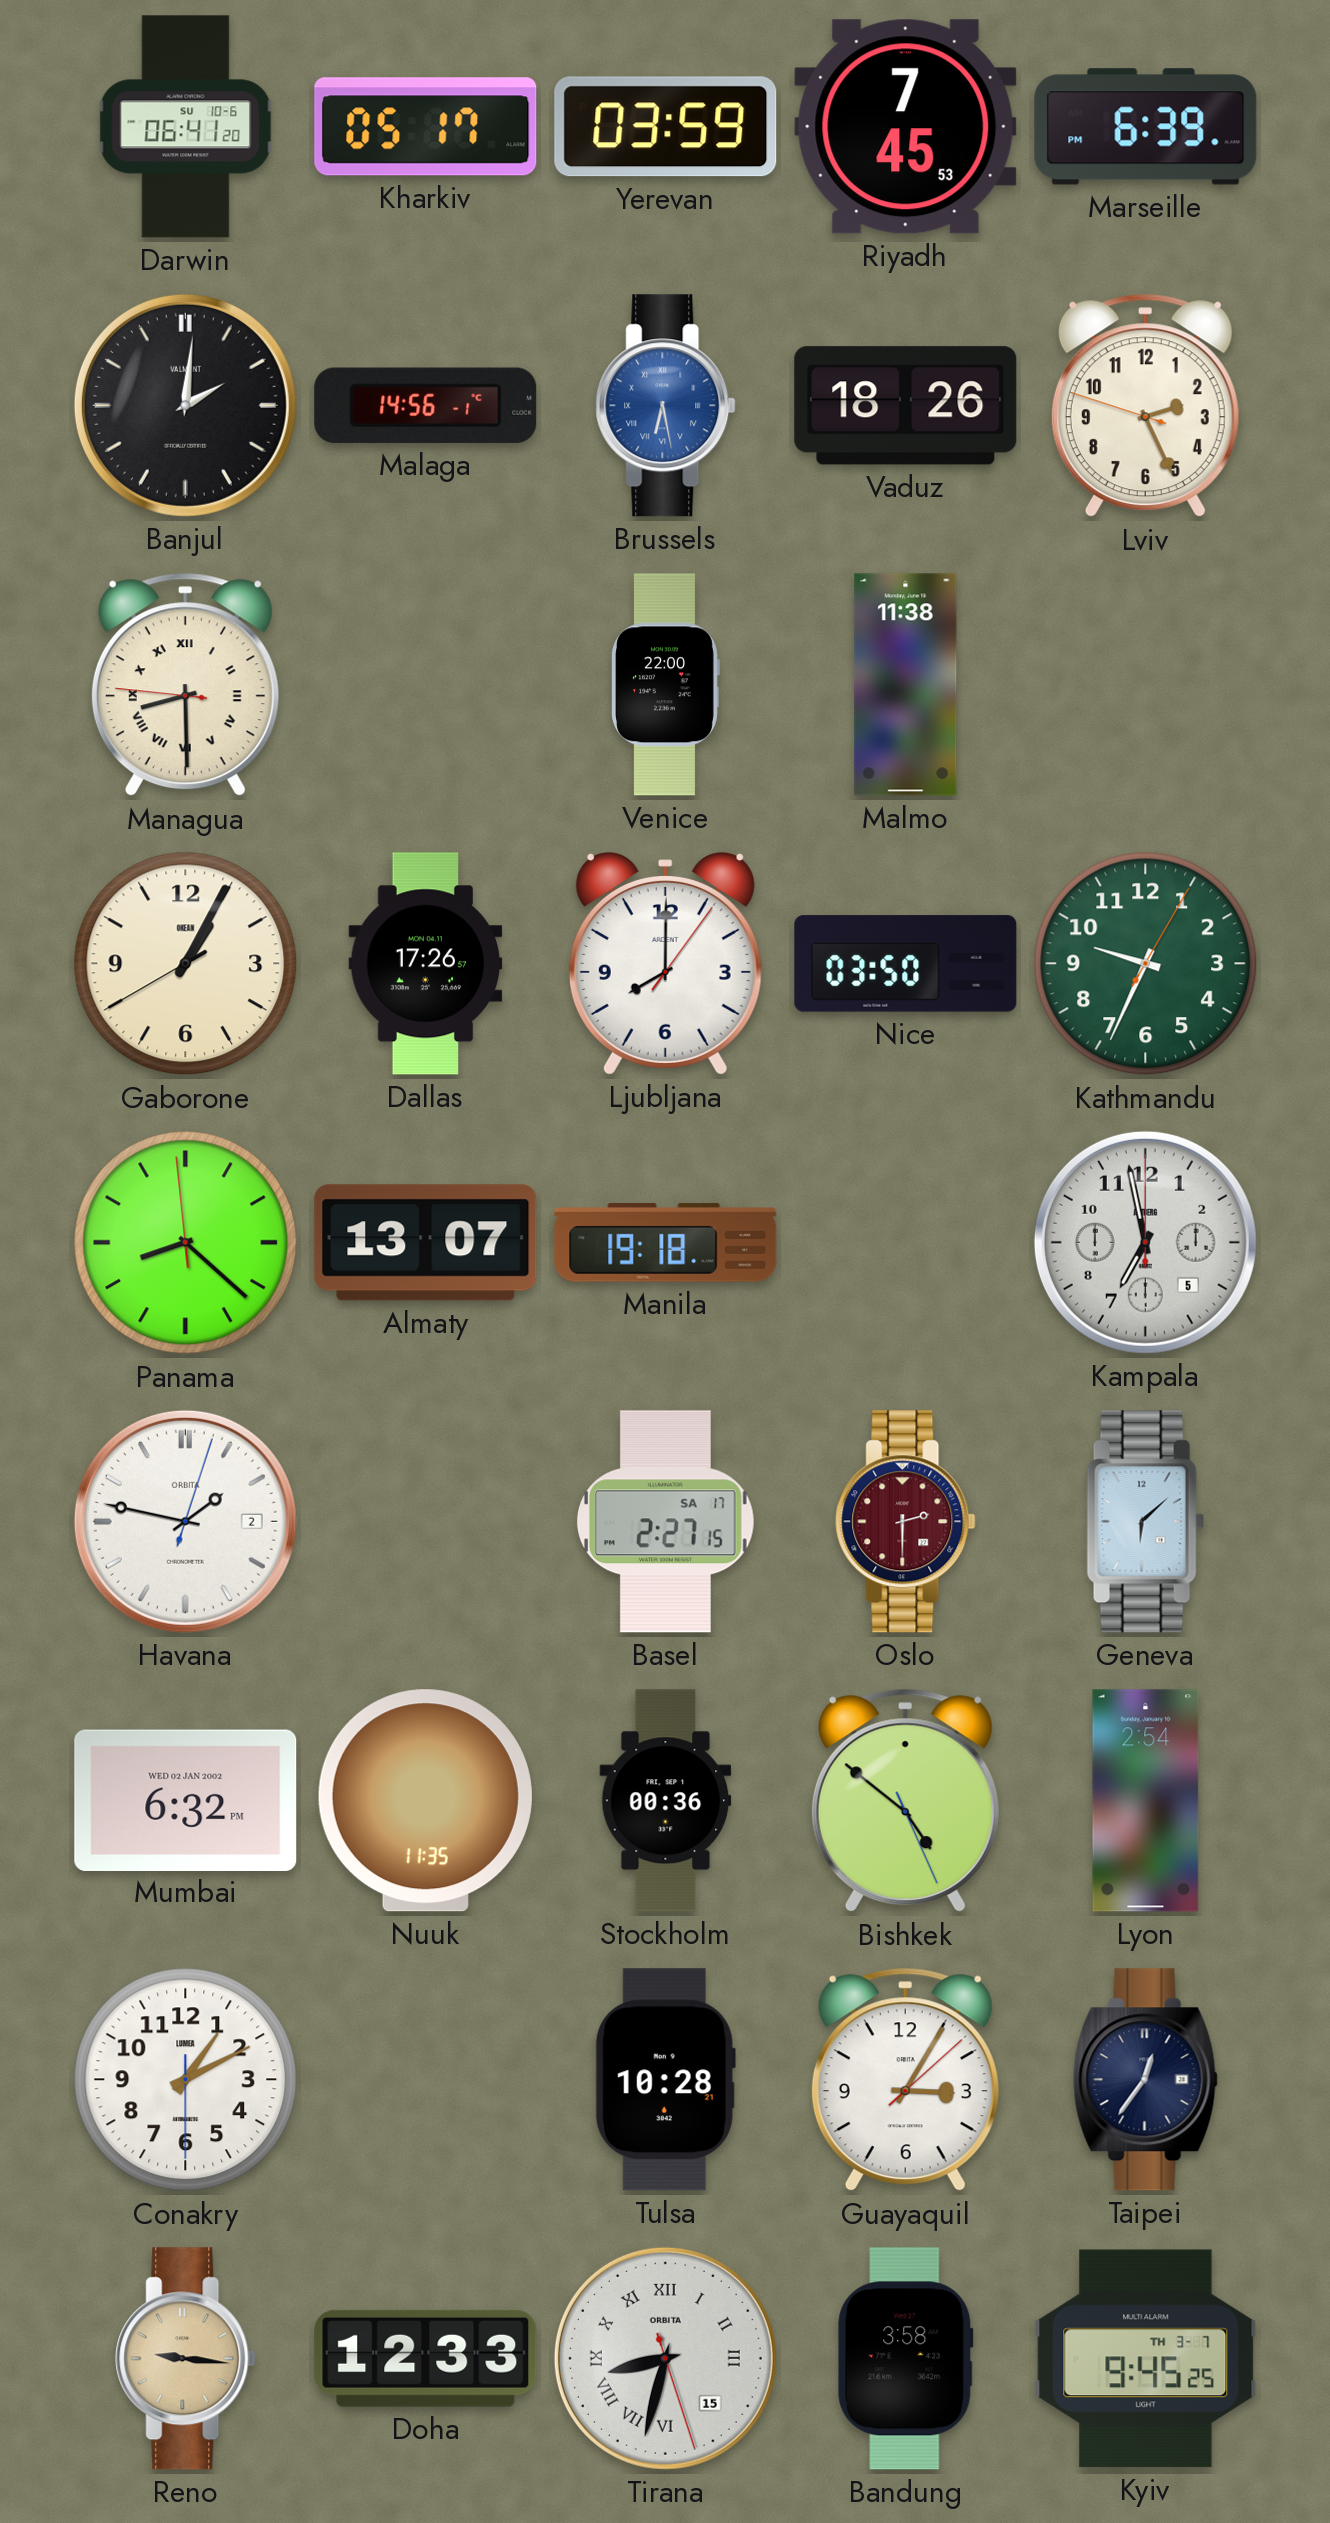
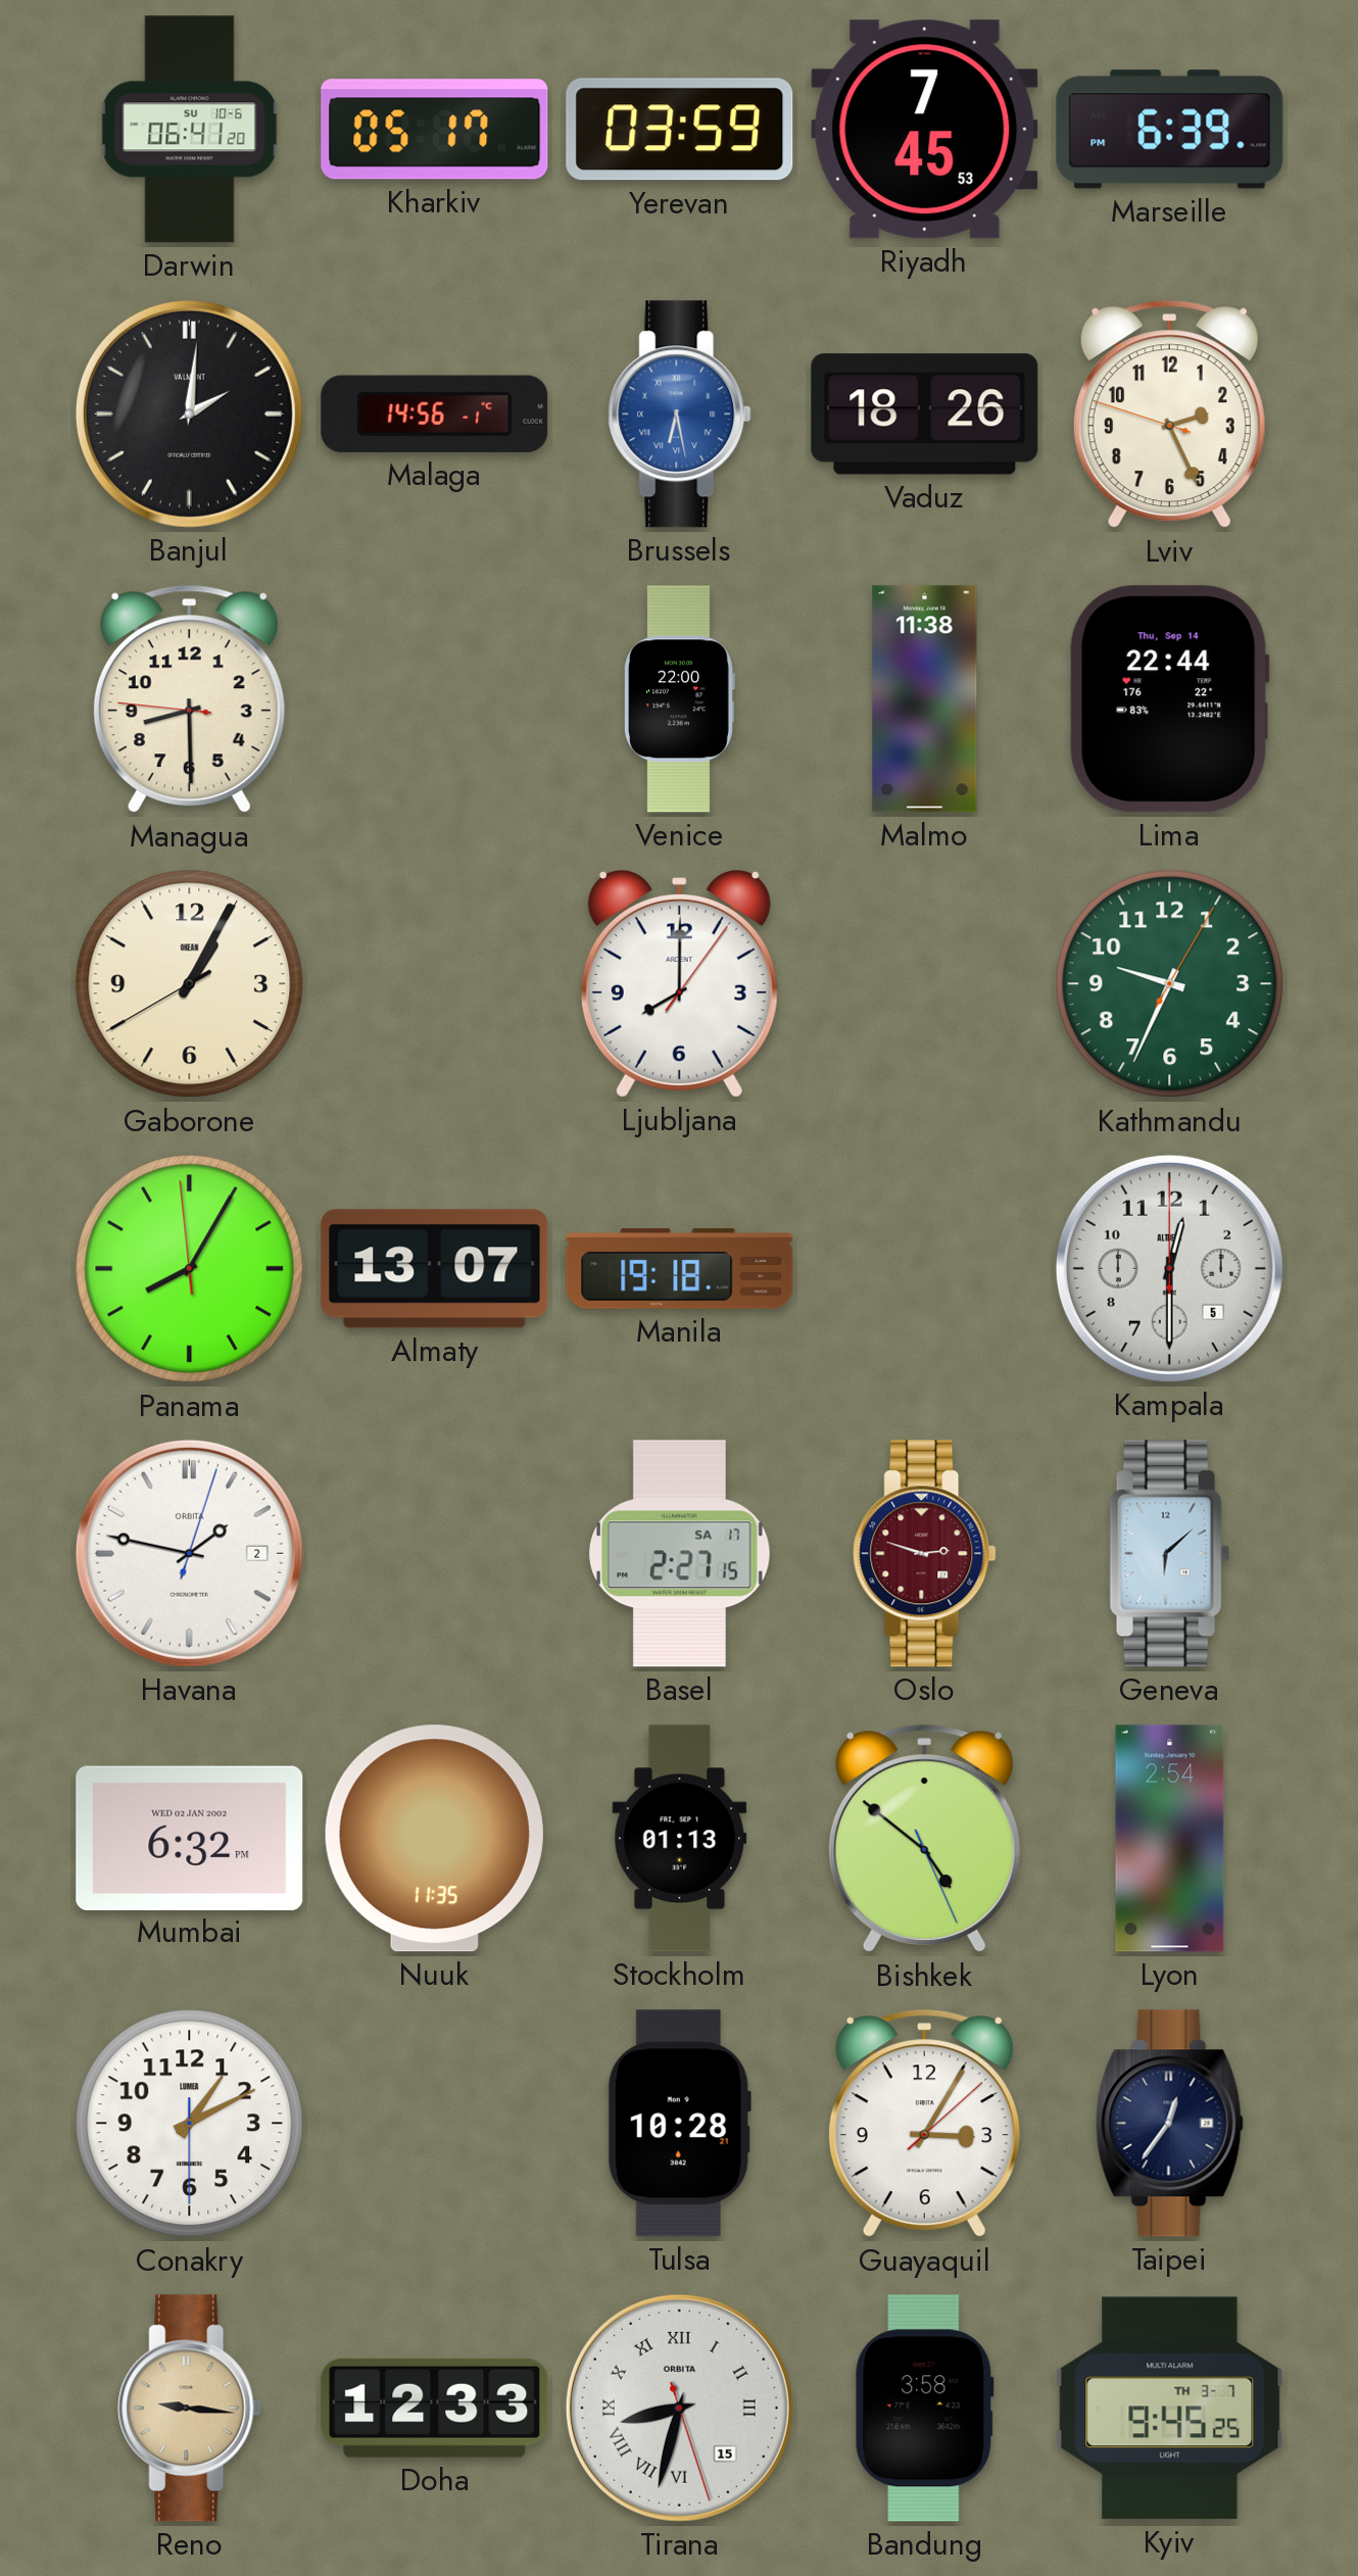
Managua numerals: Roman -> Arabic
Lima: none -> 22:44
Dallas: 17:26 -> none
Nice: 03:50 -> none
Panama: 8:21 -> 8:04
Kampala: 6:58 -> 12:30
Oslo: 2:30 -> 2:48
Stockholm: 00:36 -> 01:13
